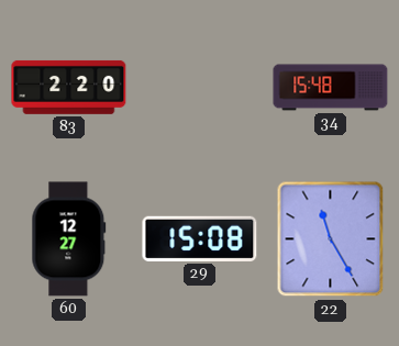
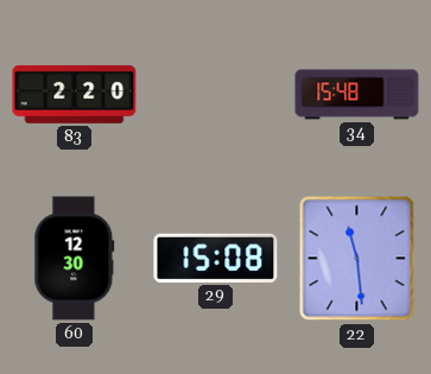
60: 12:27 -> 12:30
22: 11:25 -> 11:29
